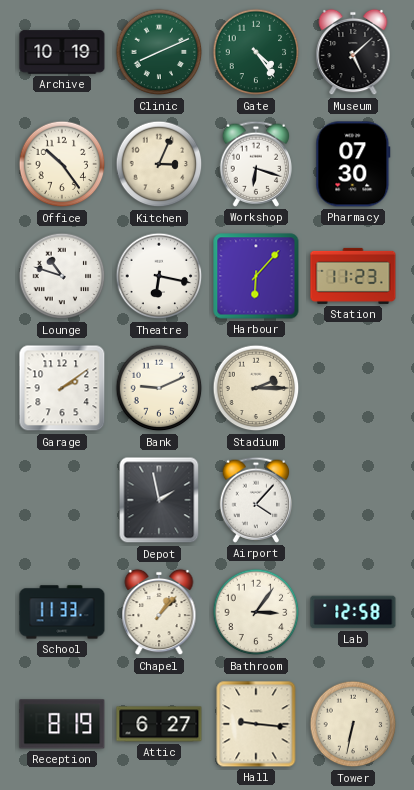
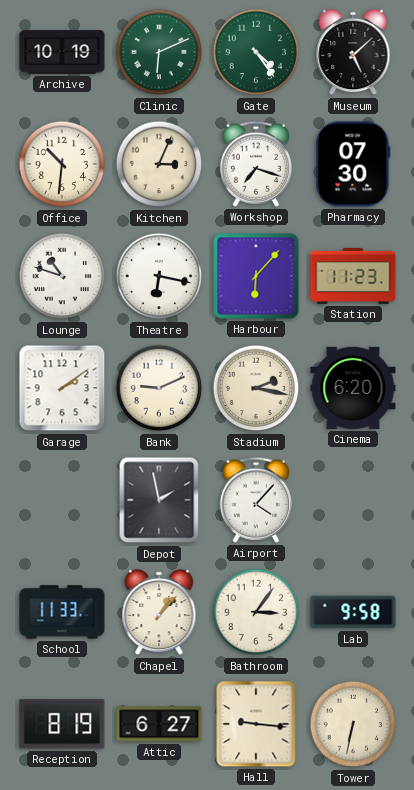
Clinic: 8:11 -> 6:11
Office: 10:24 -> 10:31
Workshop: 6:18 -> 7:18
Stadium: 2:15 -> 2:17
Cinema: none -> 6:20
Lab: 12:58 -> 9:58
